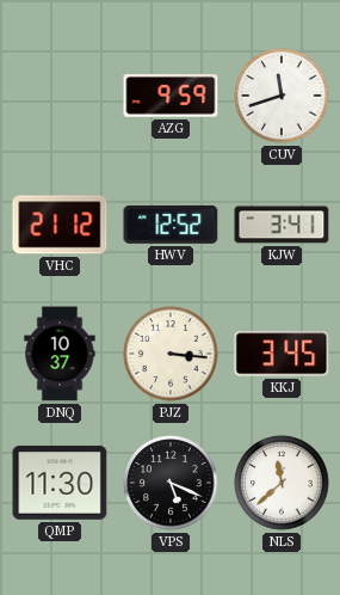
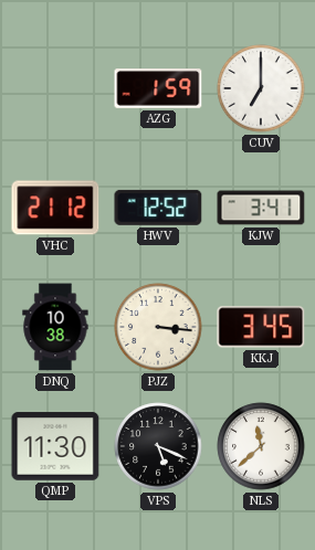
AZG: 9:59 -> 1:59
CUV: 11:42 -> 7:00
DNQ: 10:37 -> 10:38
